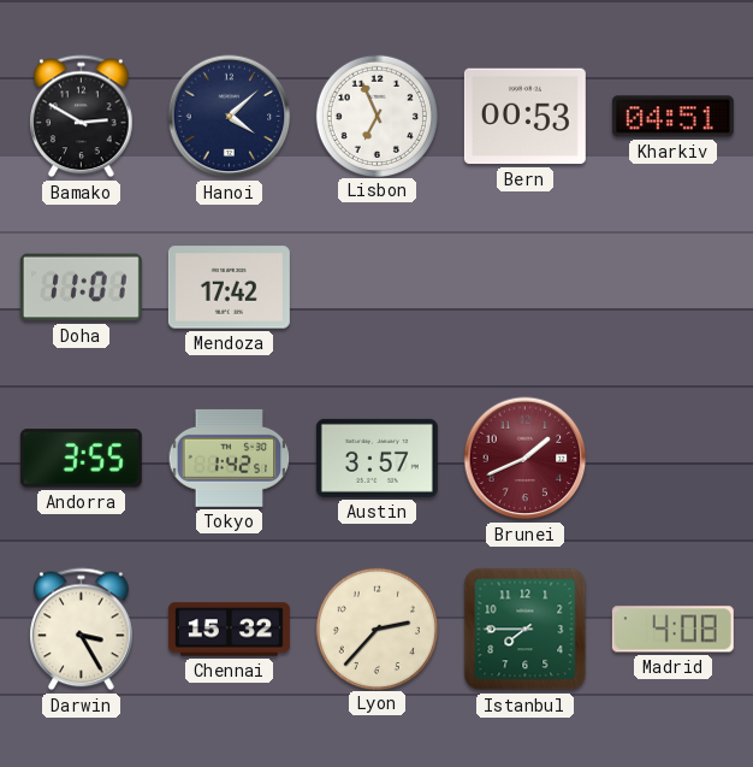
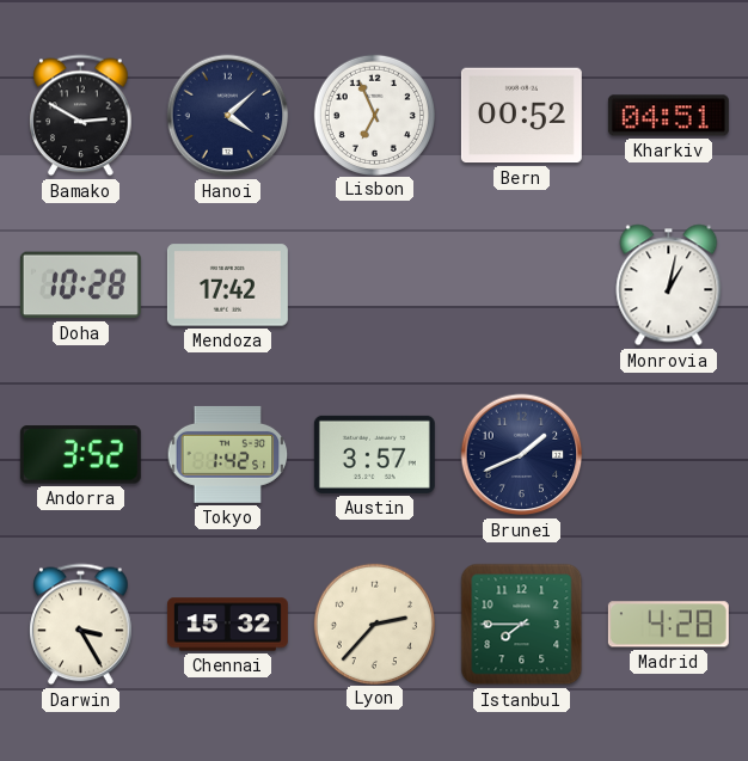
Bern: 00:53 -> 00:52
Doha: 11:01 -> 10:28
Monrovia: none -> 1:02
Andorra: 3:55 -> 3:52
Brunei dial: burgundy -> navy
Madrid: 4:08 -> 4:28
